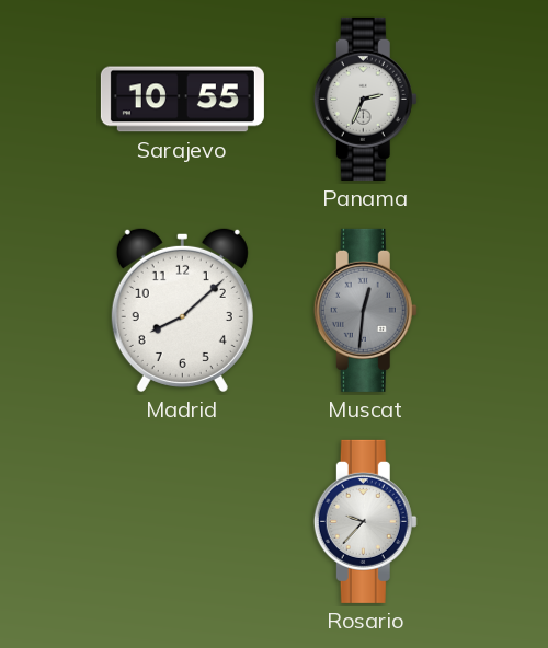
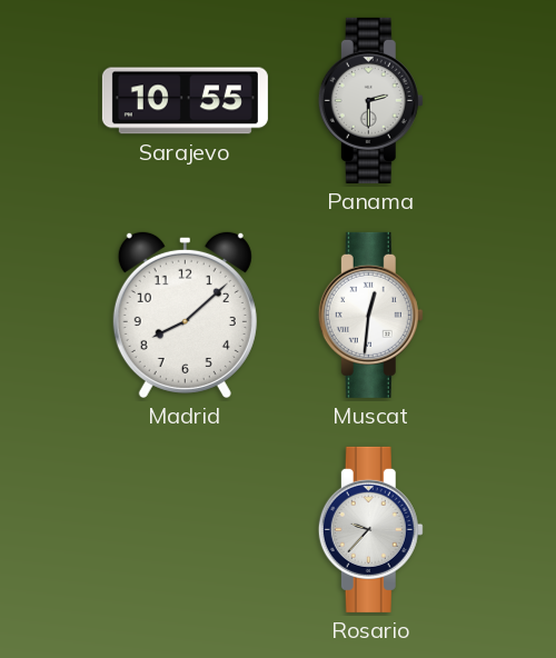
Panama: 2:34 -> 2:30
Muscat dial: grey -> white
